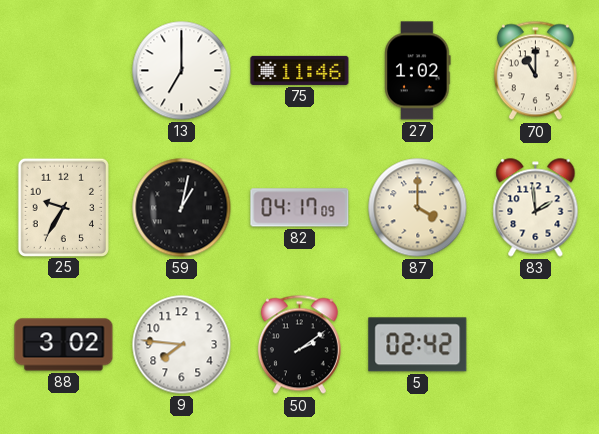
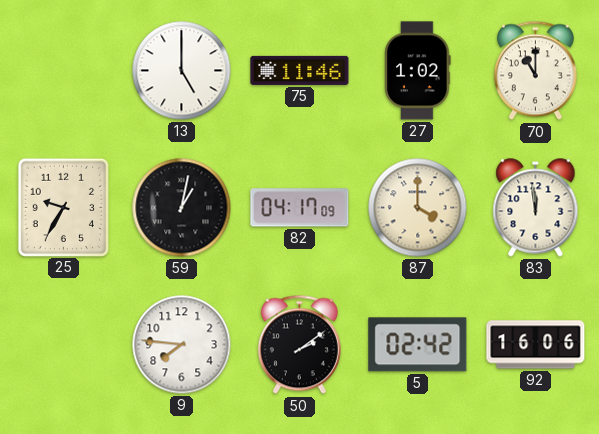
13: 7:00 -> 5:00
83: 1:59 -> 11:59
88: 3:02 -> none
92: none -> 16:06
